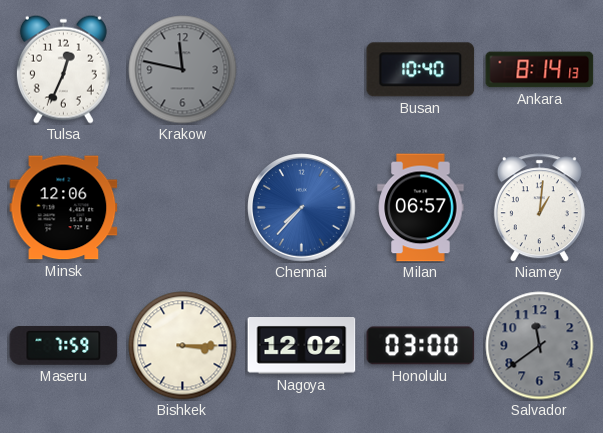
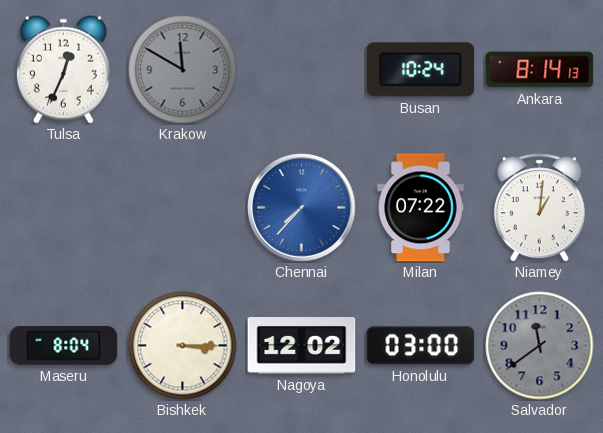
Krakow: 11:47 -> 11:50
Busan: 10:40 -> 10:24
Minsk: 12:06 -> none
Milan: 06:57 -> 07:22
Maseru: 7:59 -> 8:04
